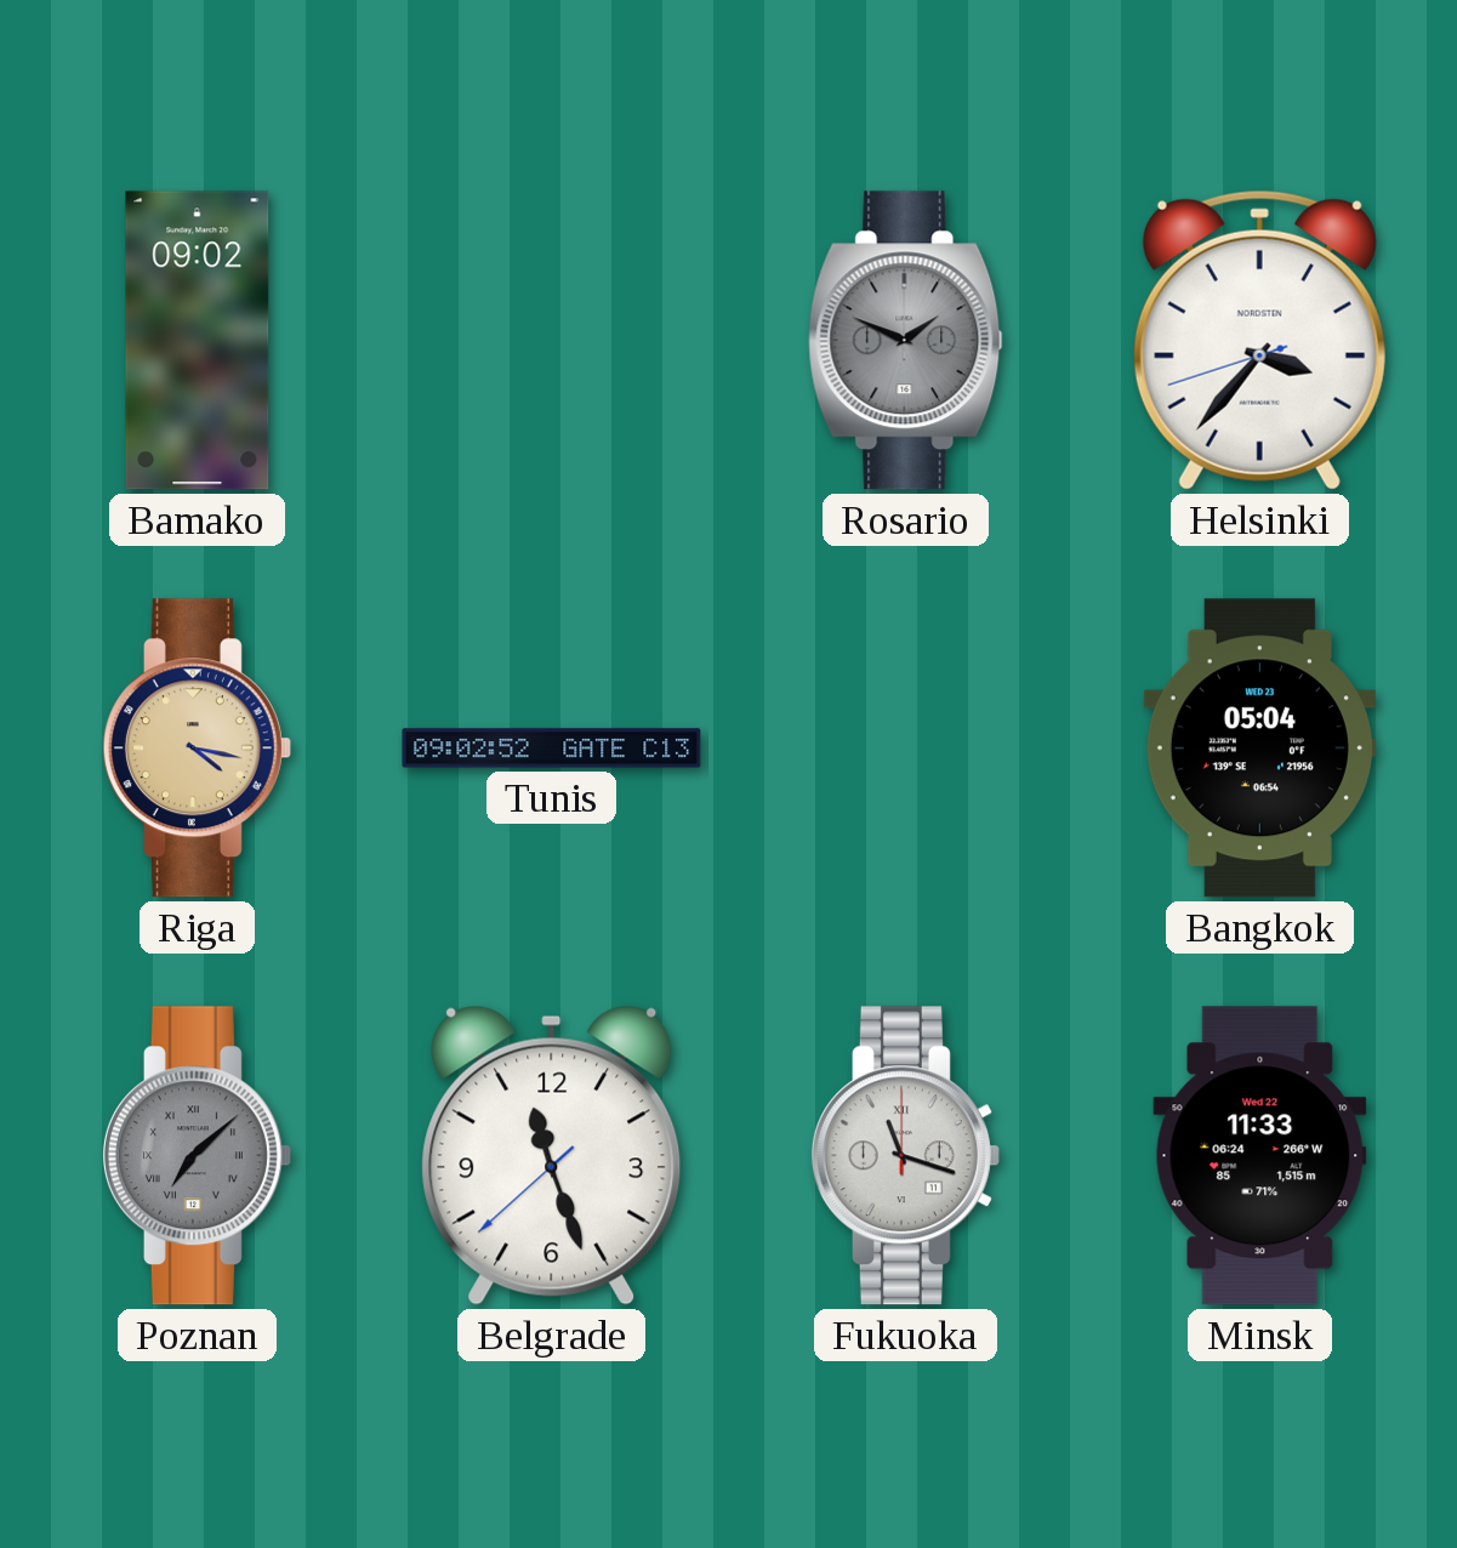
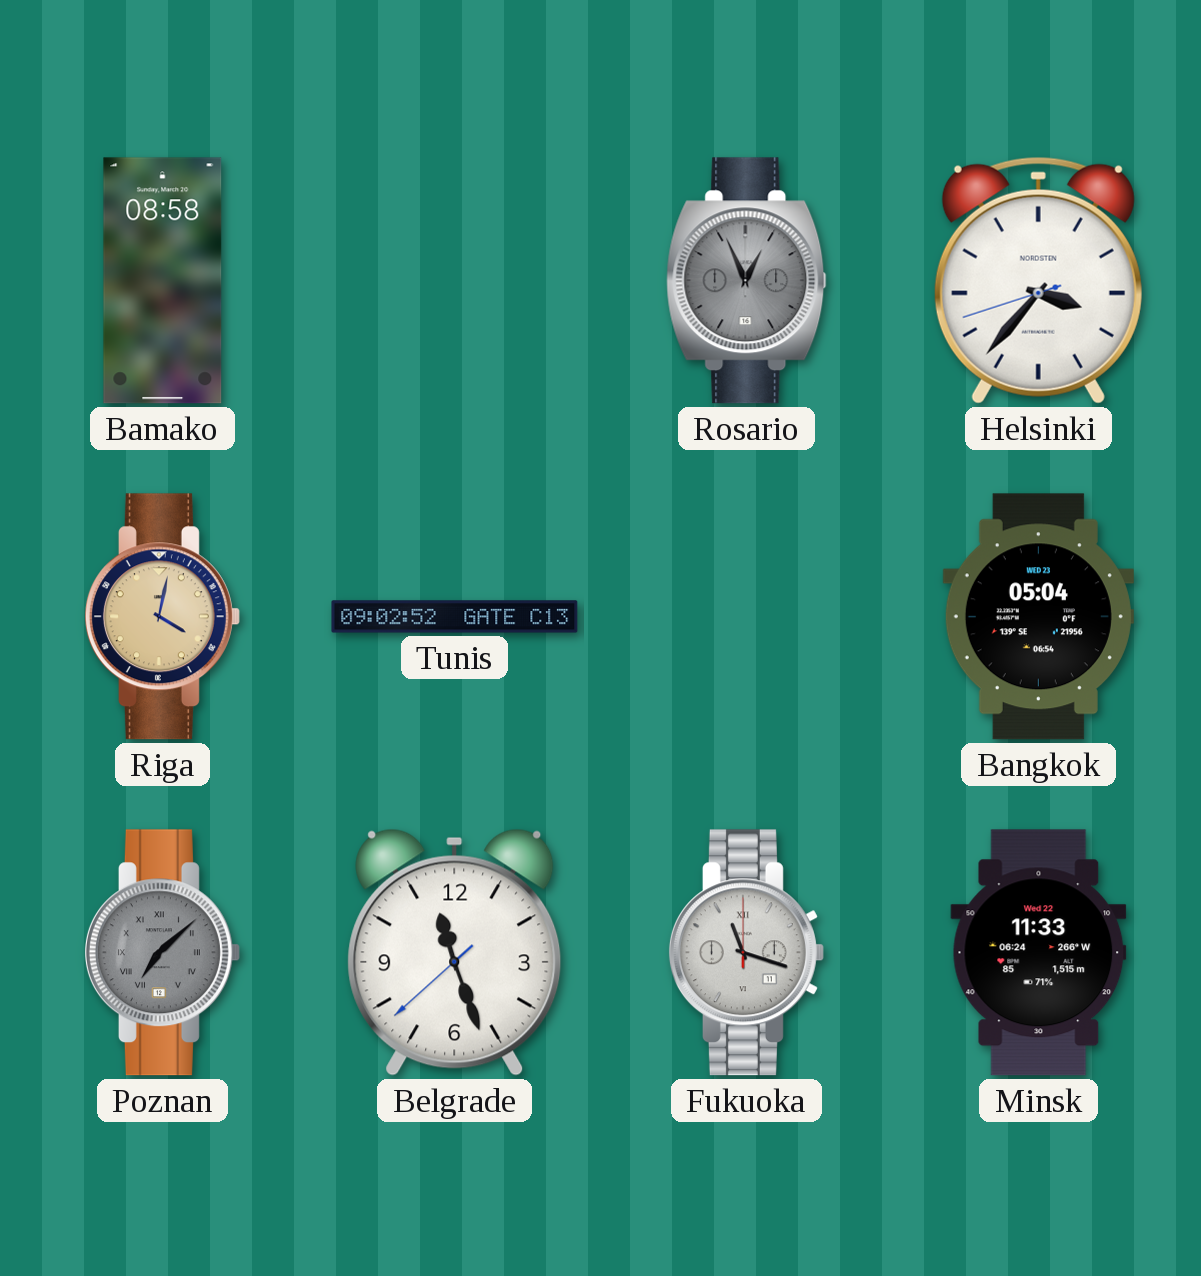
Bamako: 09:02 -> 08:58
Rosario: 1:49 -> 12:56
Riga: 4:17 -> 4:02
